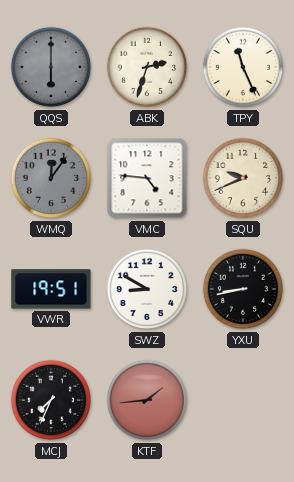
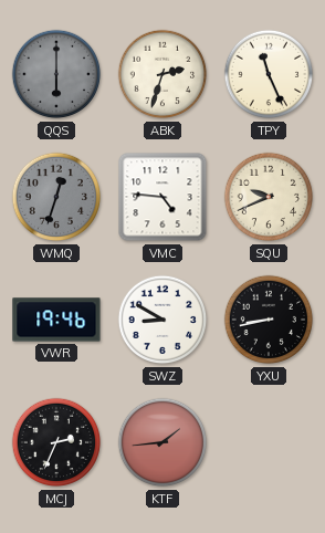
WMQ: 12:06 -> 12:33
VWR: 19:51 -> 19:46
MCJ: 7:34 -> 2:34
